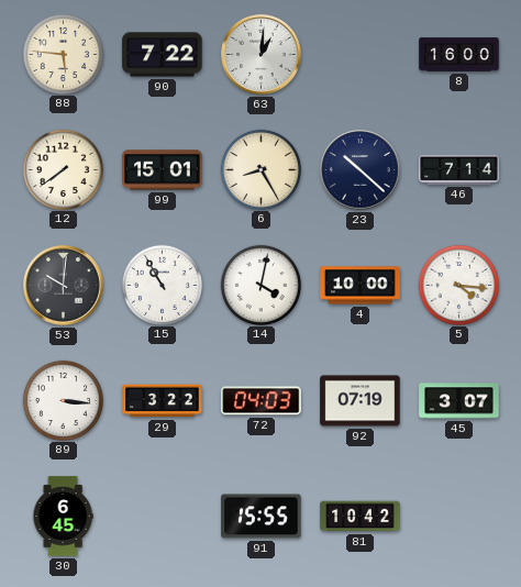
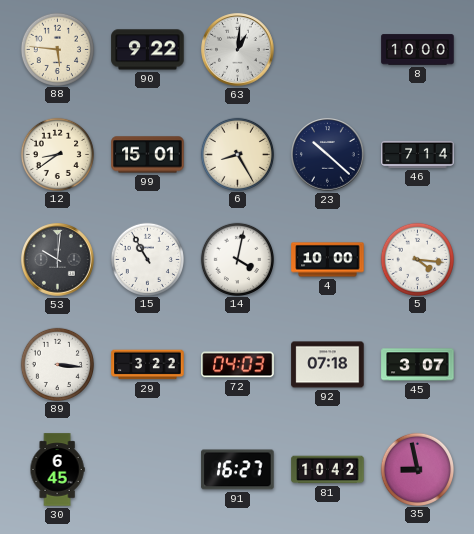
90: 7:22 -> 9:22
8: 16:00 -> 10:00
12: 7:39 -> 8:39
92: 07:19 -> 07:18
91: 15:55 -> 16:27
35: none -> 8:58
